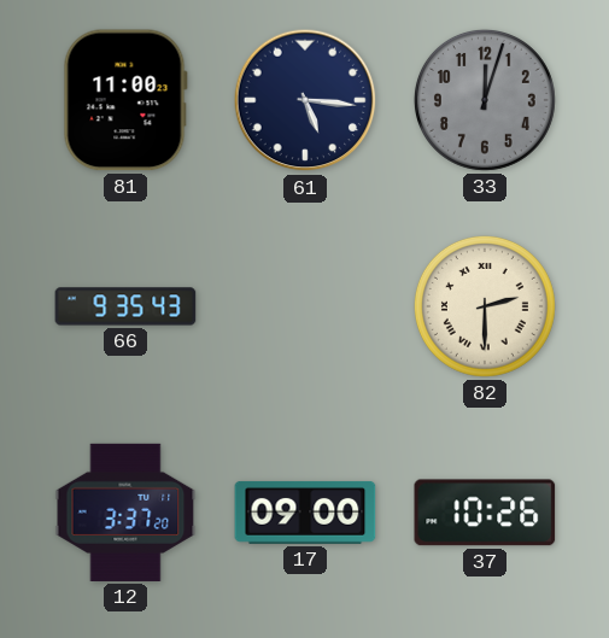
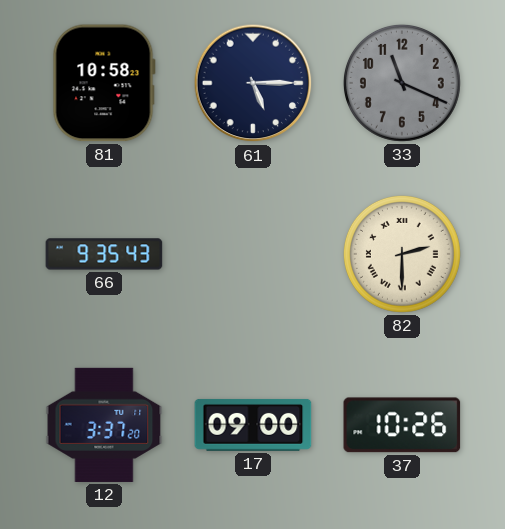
81: 11:00 -> 10:58
61: 5:16 -> 5:15
33: 12:03 -> 11:19
